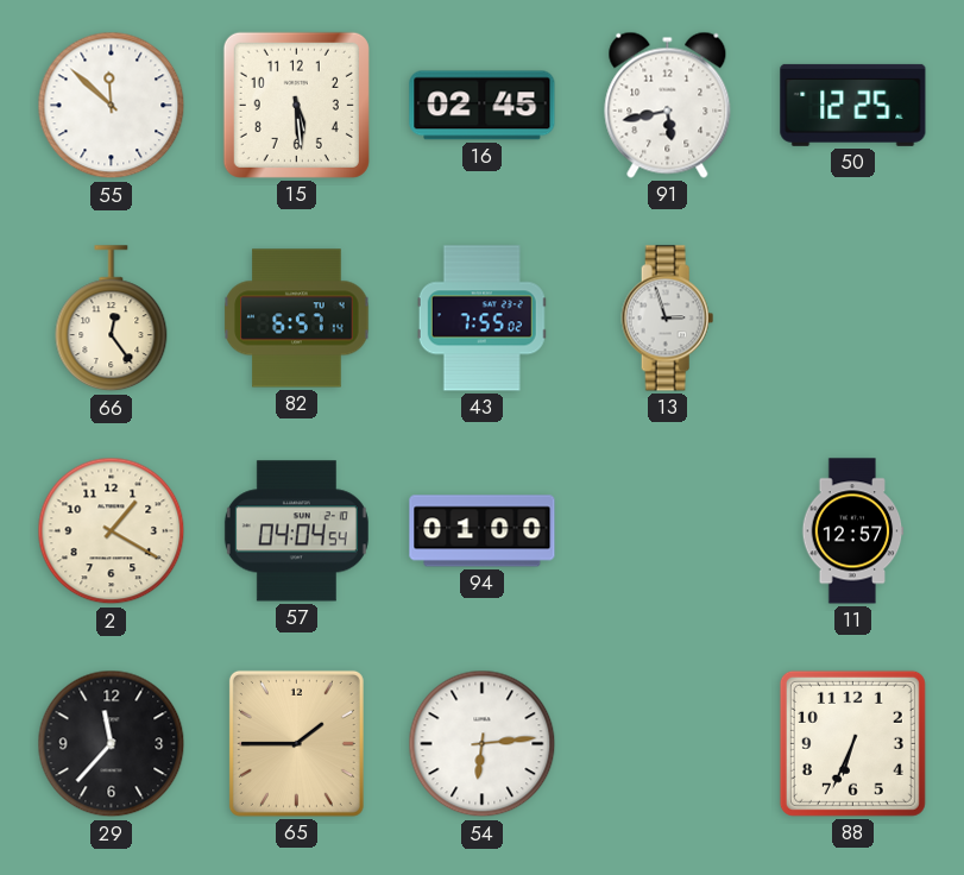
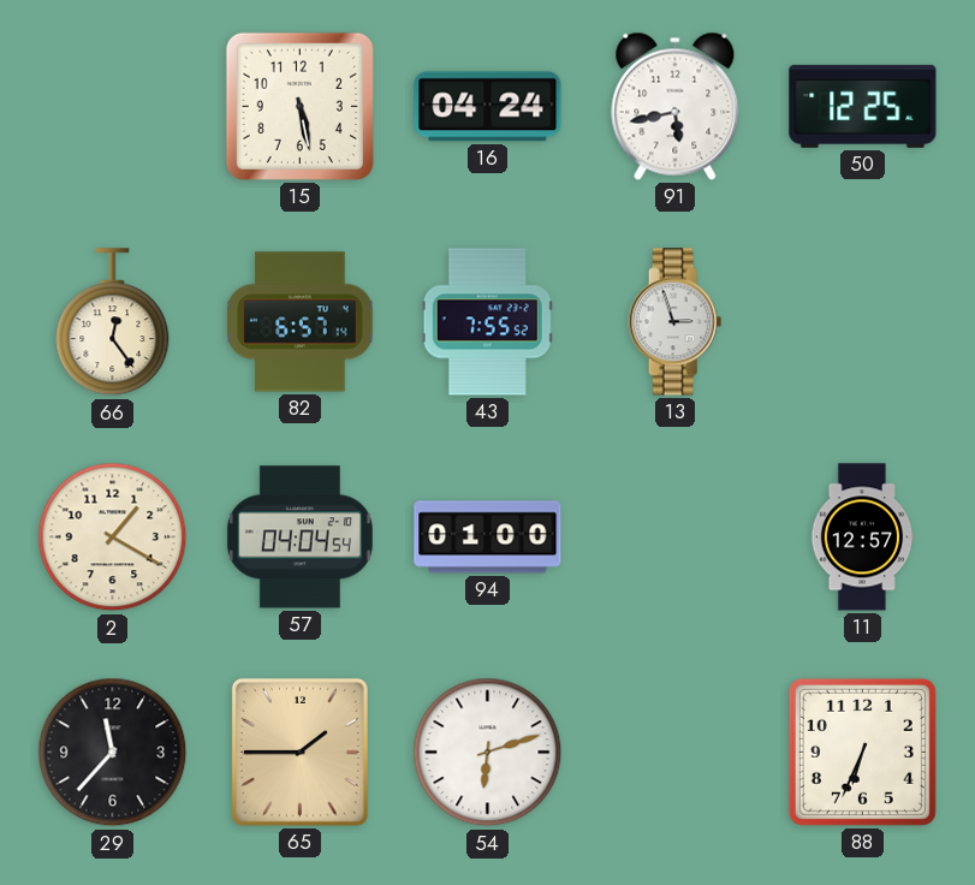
55: 11:52 -> none
15: 5:29 -> 5:28
16: 02:45 -> 04:24
43: 7:55:02 -> 7:55:52
54: 6:14 -> 6:12
